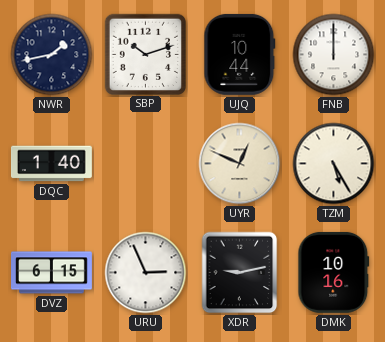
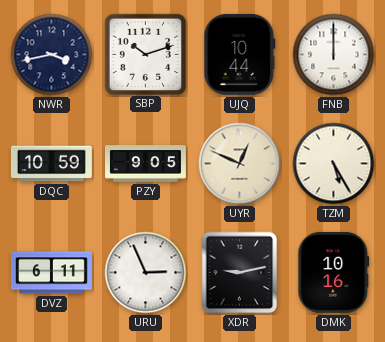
NWR: 1:43 -> 3:43
DQC: 1:40 -> 10:59
PZY: none -> 9:05
DVZ: 6:15 -> 6:11
